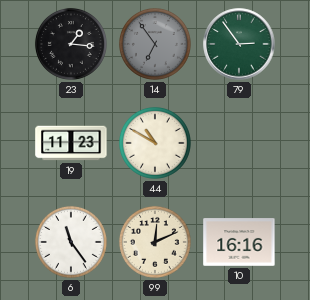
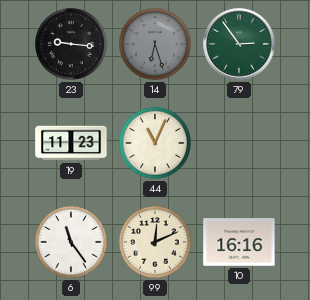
23: 1:16 -> 9:16
14: 6:54 -> 6:27
44: 10:50 -> 11:04
